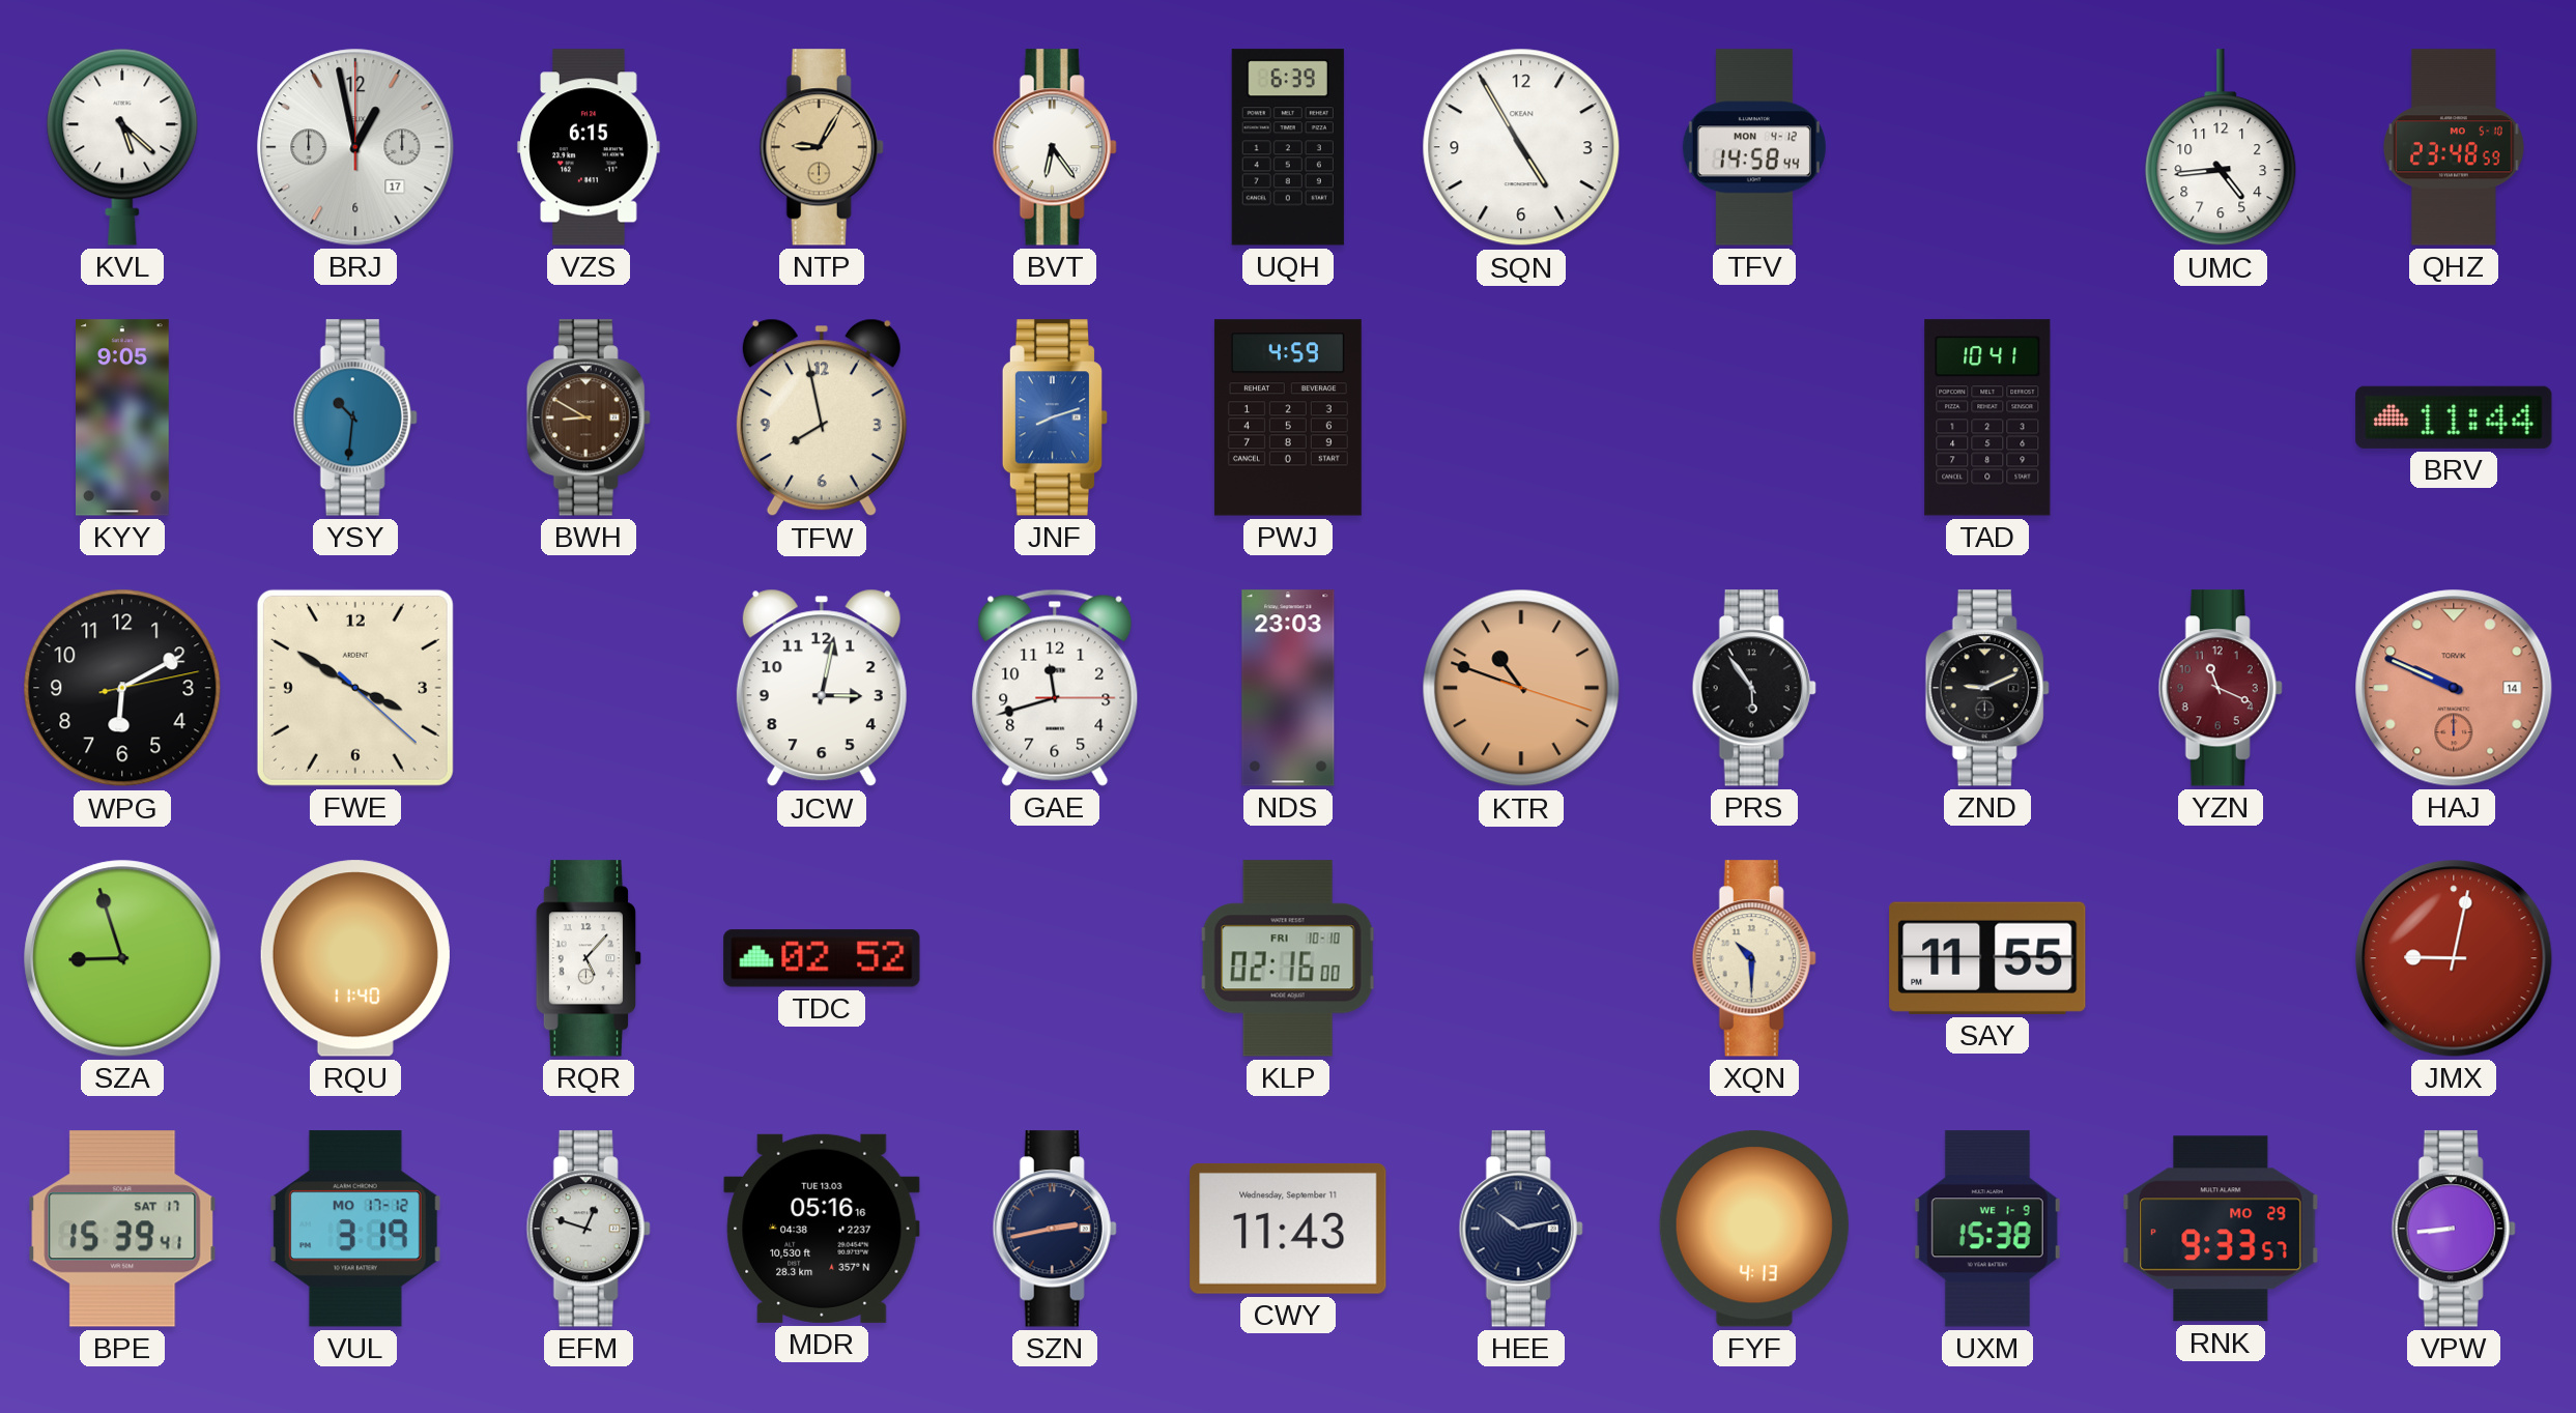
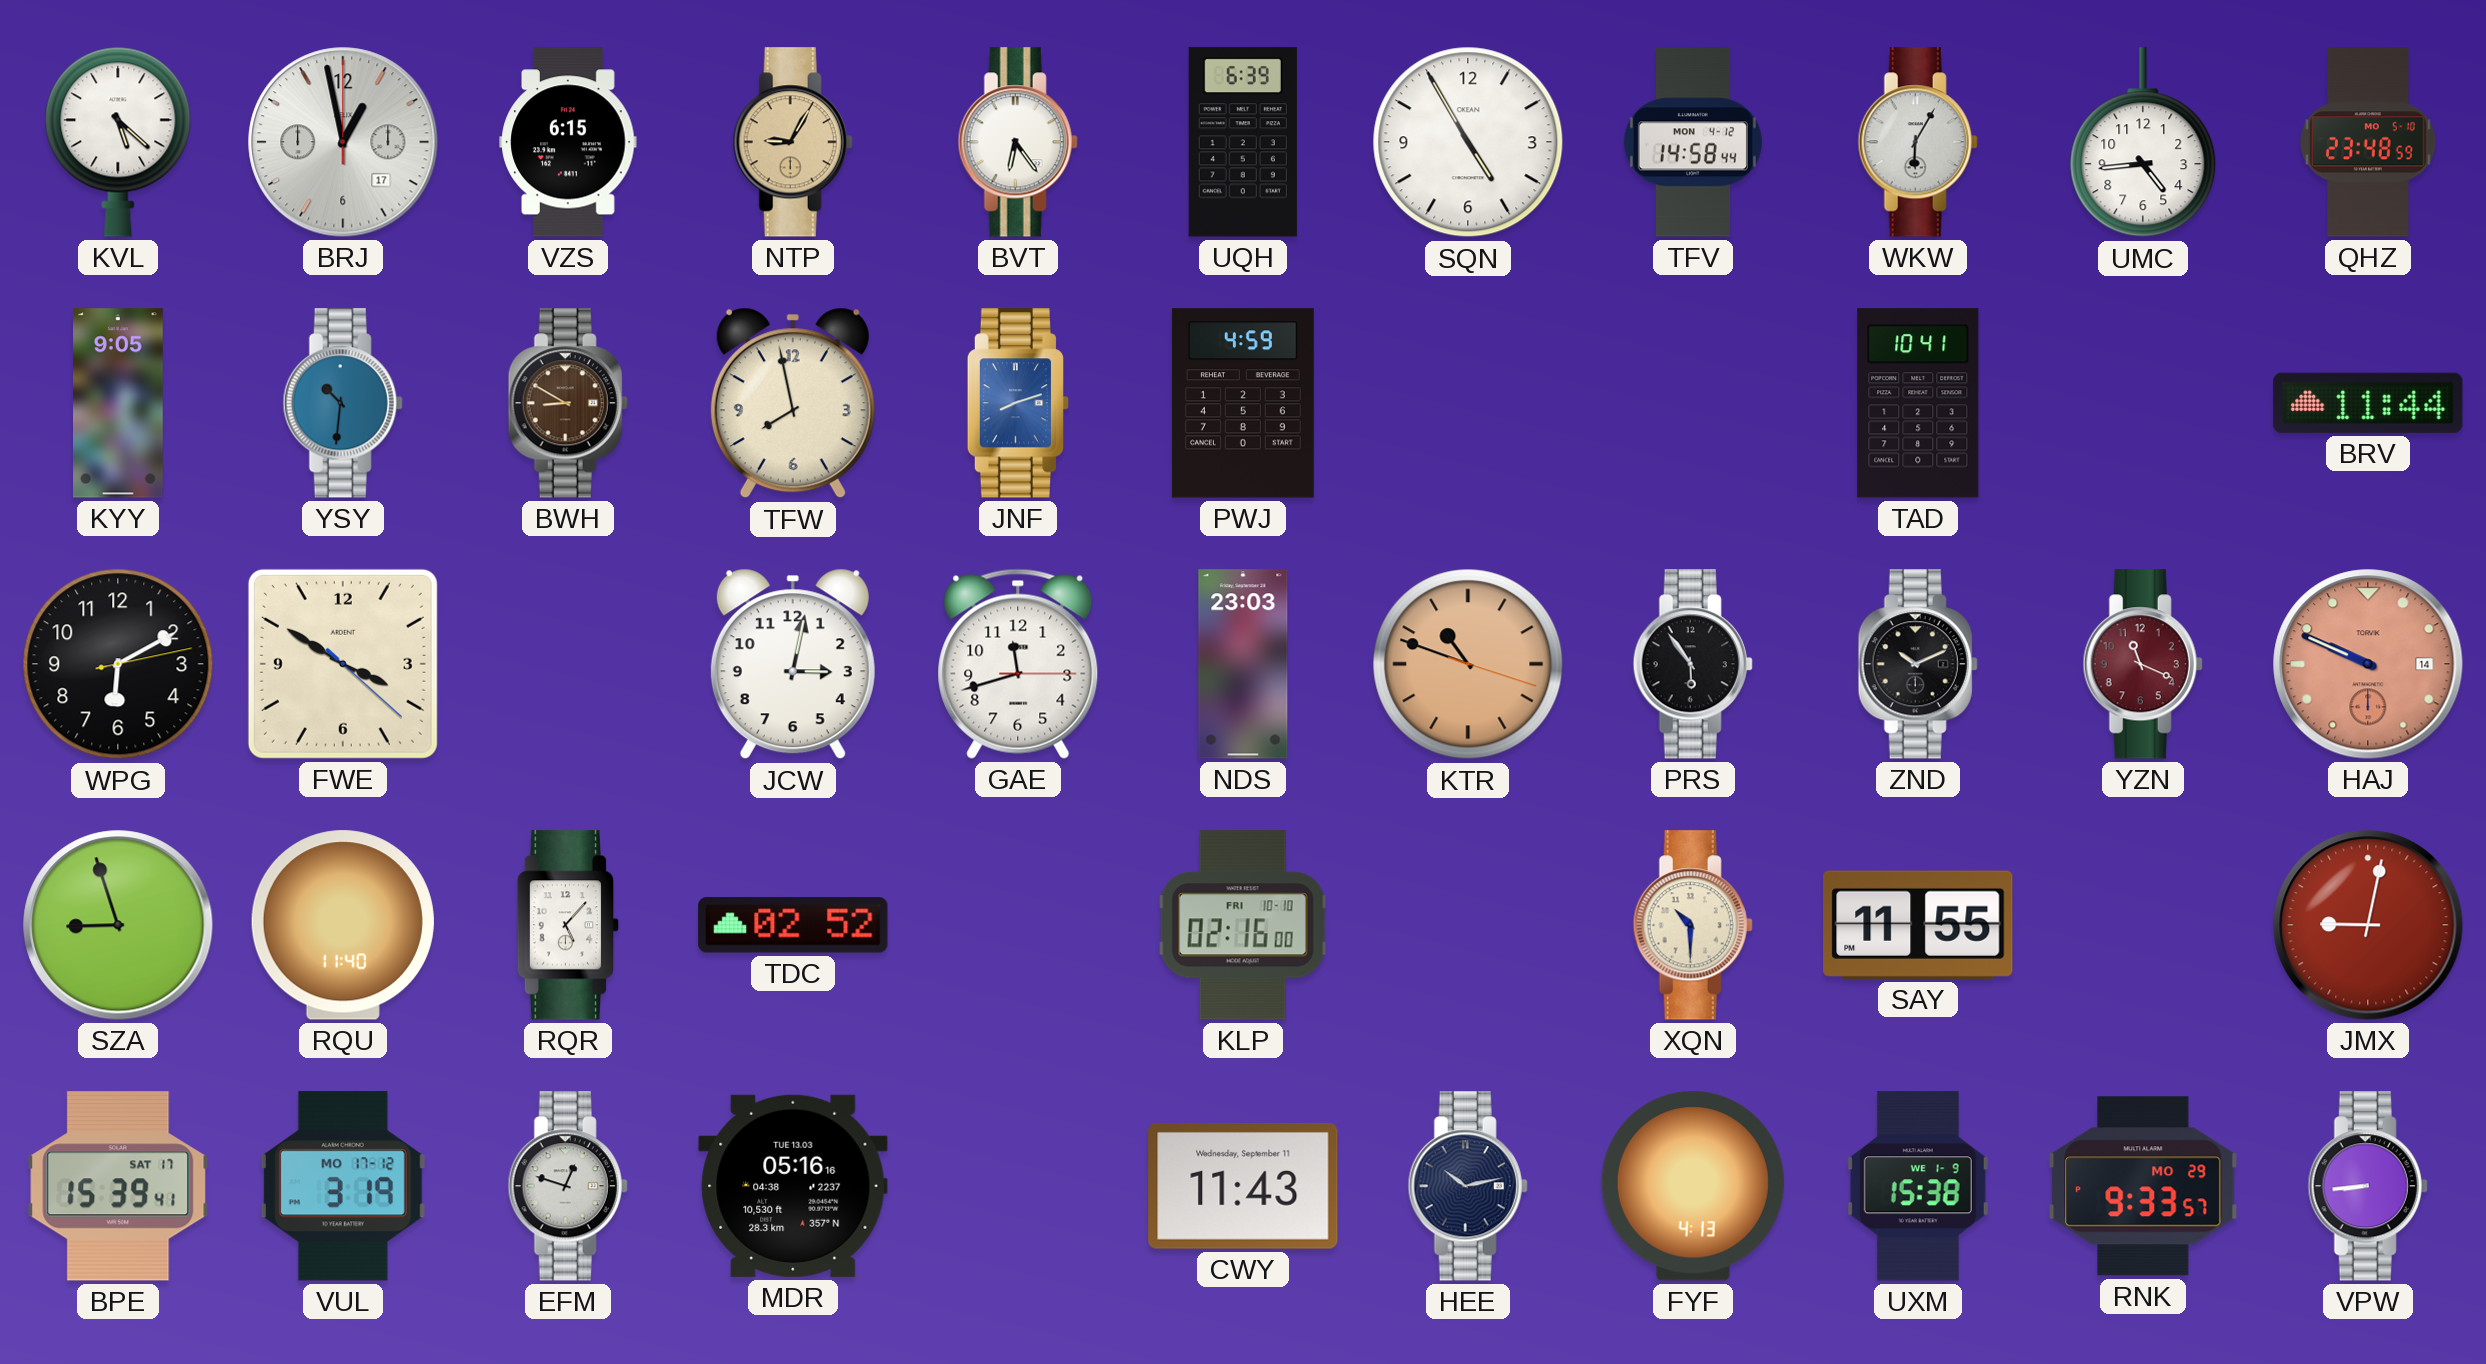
WKW: none -> 6:05
ZND: 9:11 -> 10:11
SZN: 2:43 -> none
